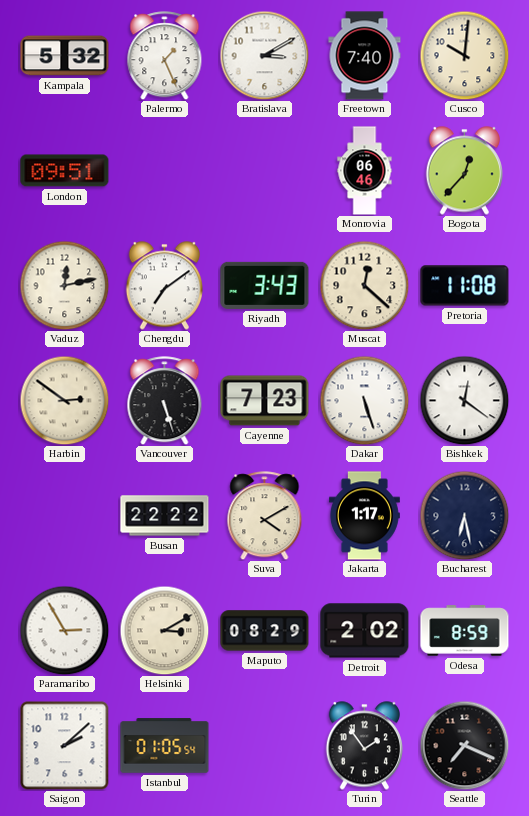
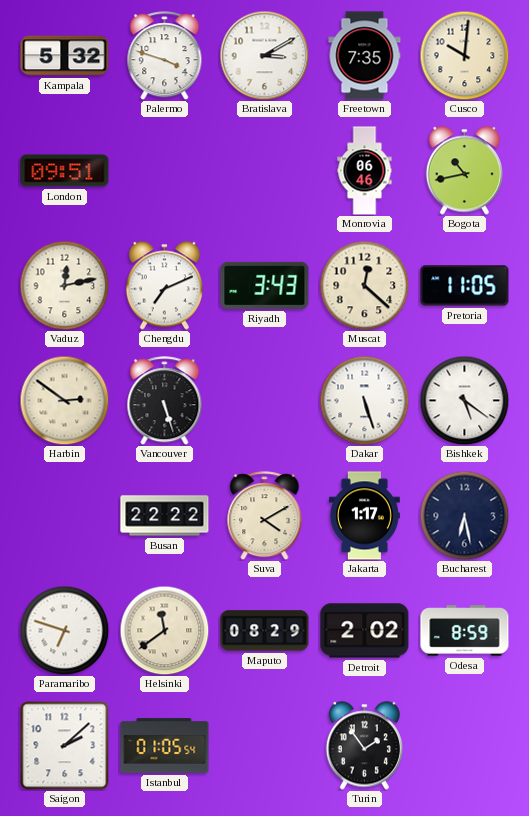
Palermo: 1:26 -> 3:48
Freetown: 7:40 -> 7:35
Bogota: 12:37 -> 10:43
Chengdu: 7:09 -> 7:11
Pretoria: 11:08 -> 11:05
Cayenne: 7:23 -> none
Bishkek: 12:21 -> 5:21
Paramaribo: 2:55 -> 6:48
Helsinki: 3:10 -> 11:39
Seattle: 7:19 -> none
